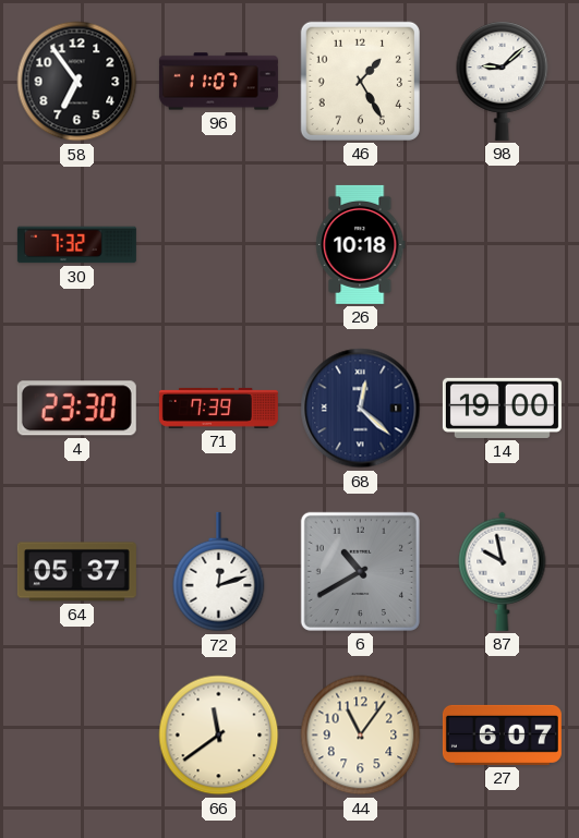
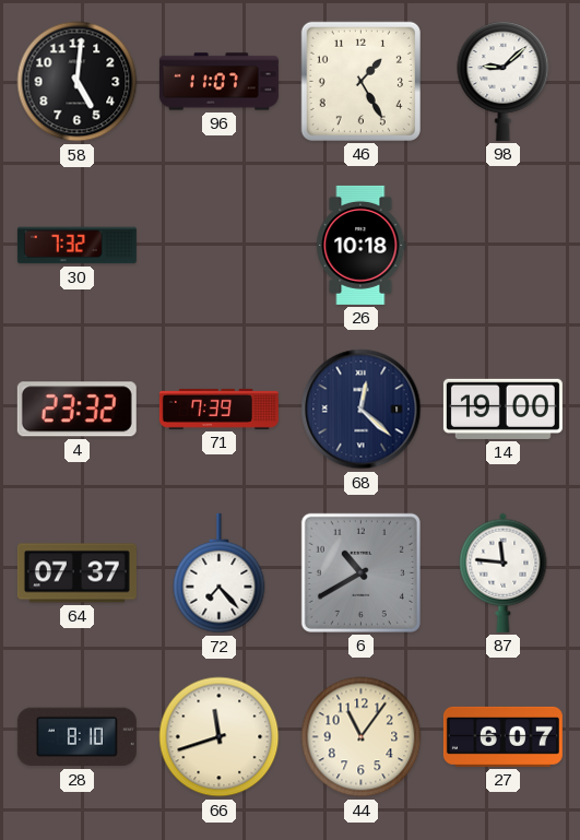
58: 6:54 -> 5:01
4: 23:30 -> 23:32
64: 05:37 -> 07:37
72: 12:12 -> 7:23
87: 9:58 -> 11:46
28: none -> 8:10
66: 11:39 -> 11:42
